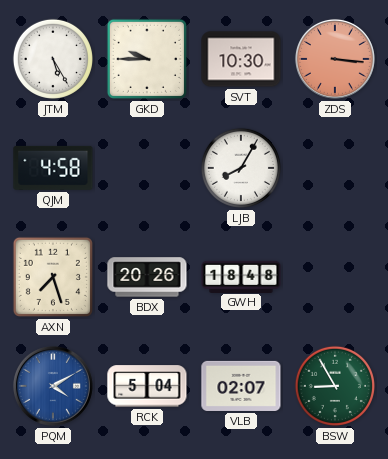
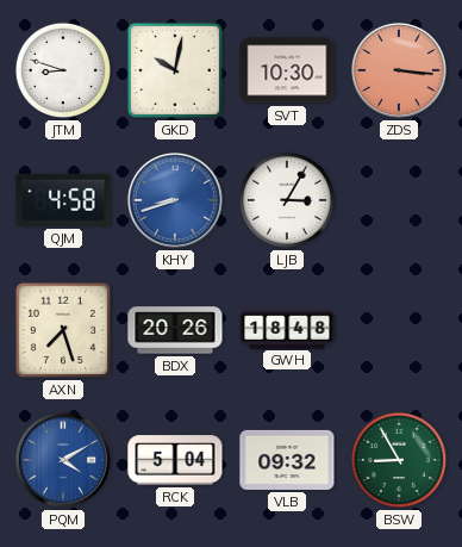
JTM: 5:25 -> 8:48
GKD: 9:45 -> 10:02
KHY: none -> 8:42
LJB: 8:05 -> 3:05
VLB: 02:07 -> 09:32
